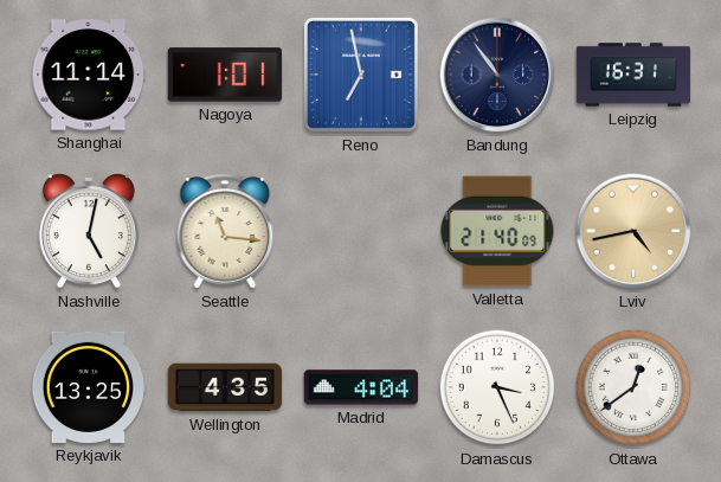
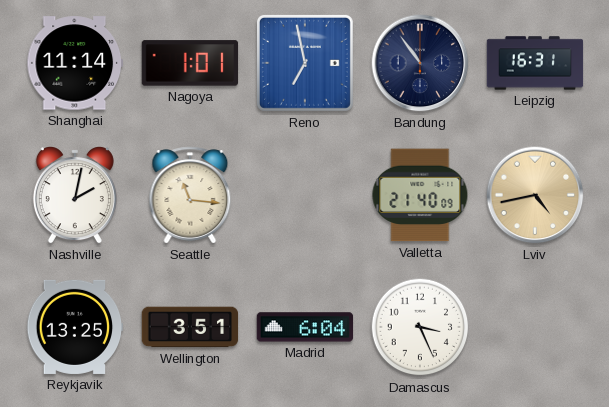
Nashville: 5:02 -> 2:02
Wellington: 4:35 -> 3:51
Madrid: 4:04 -> 6:04
Ottawa: 12:39 -> none
